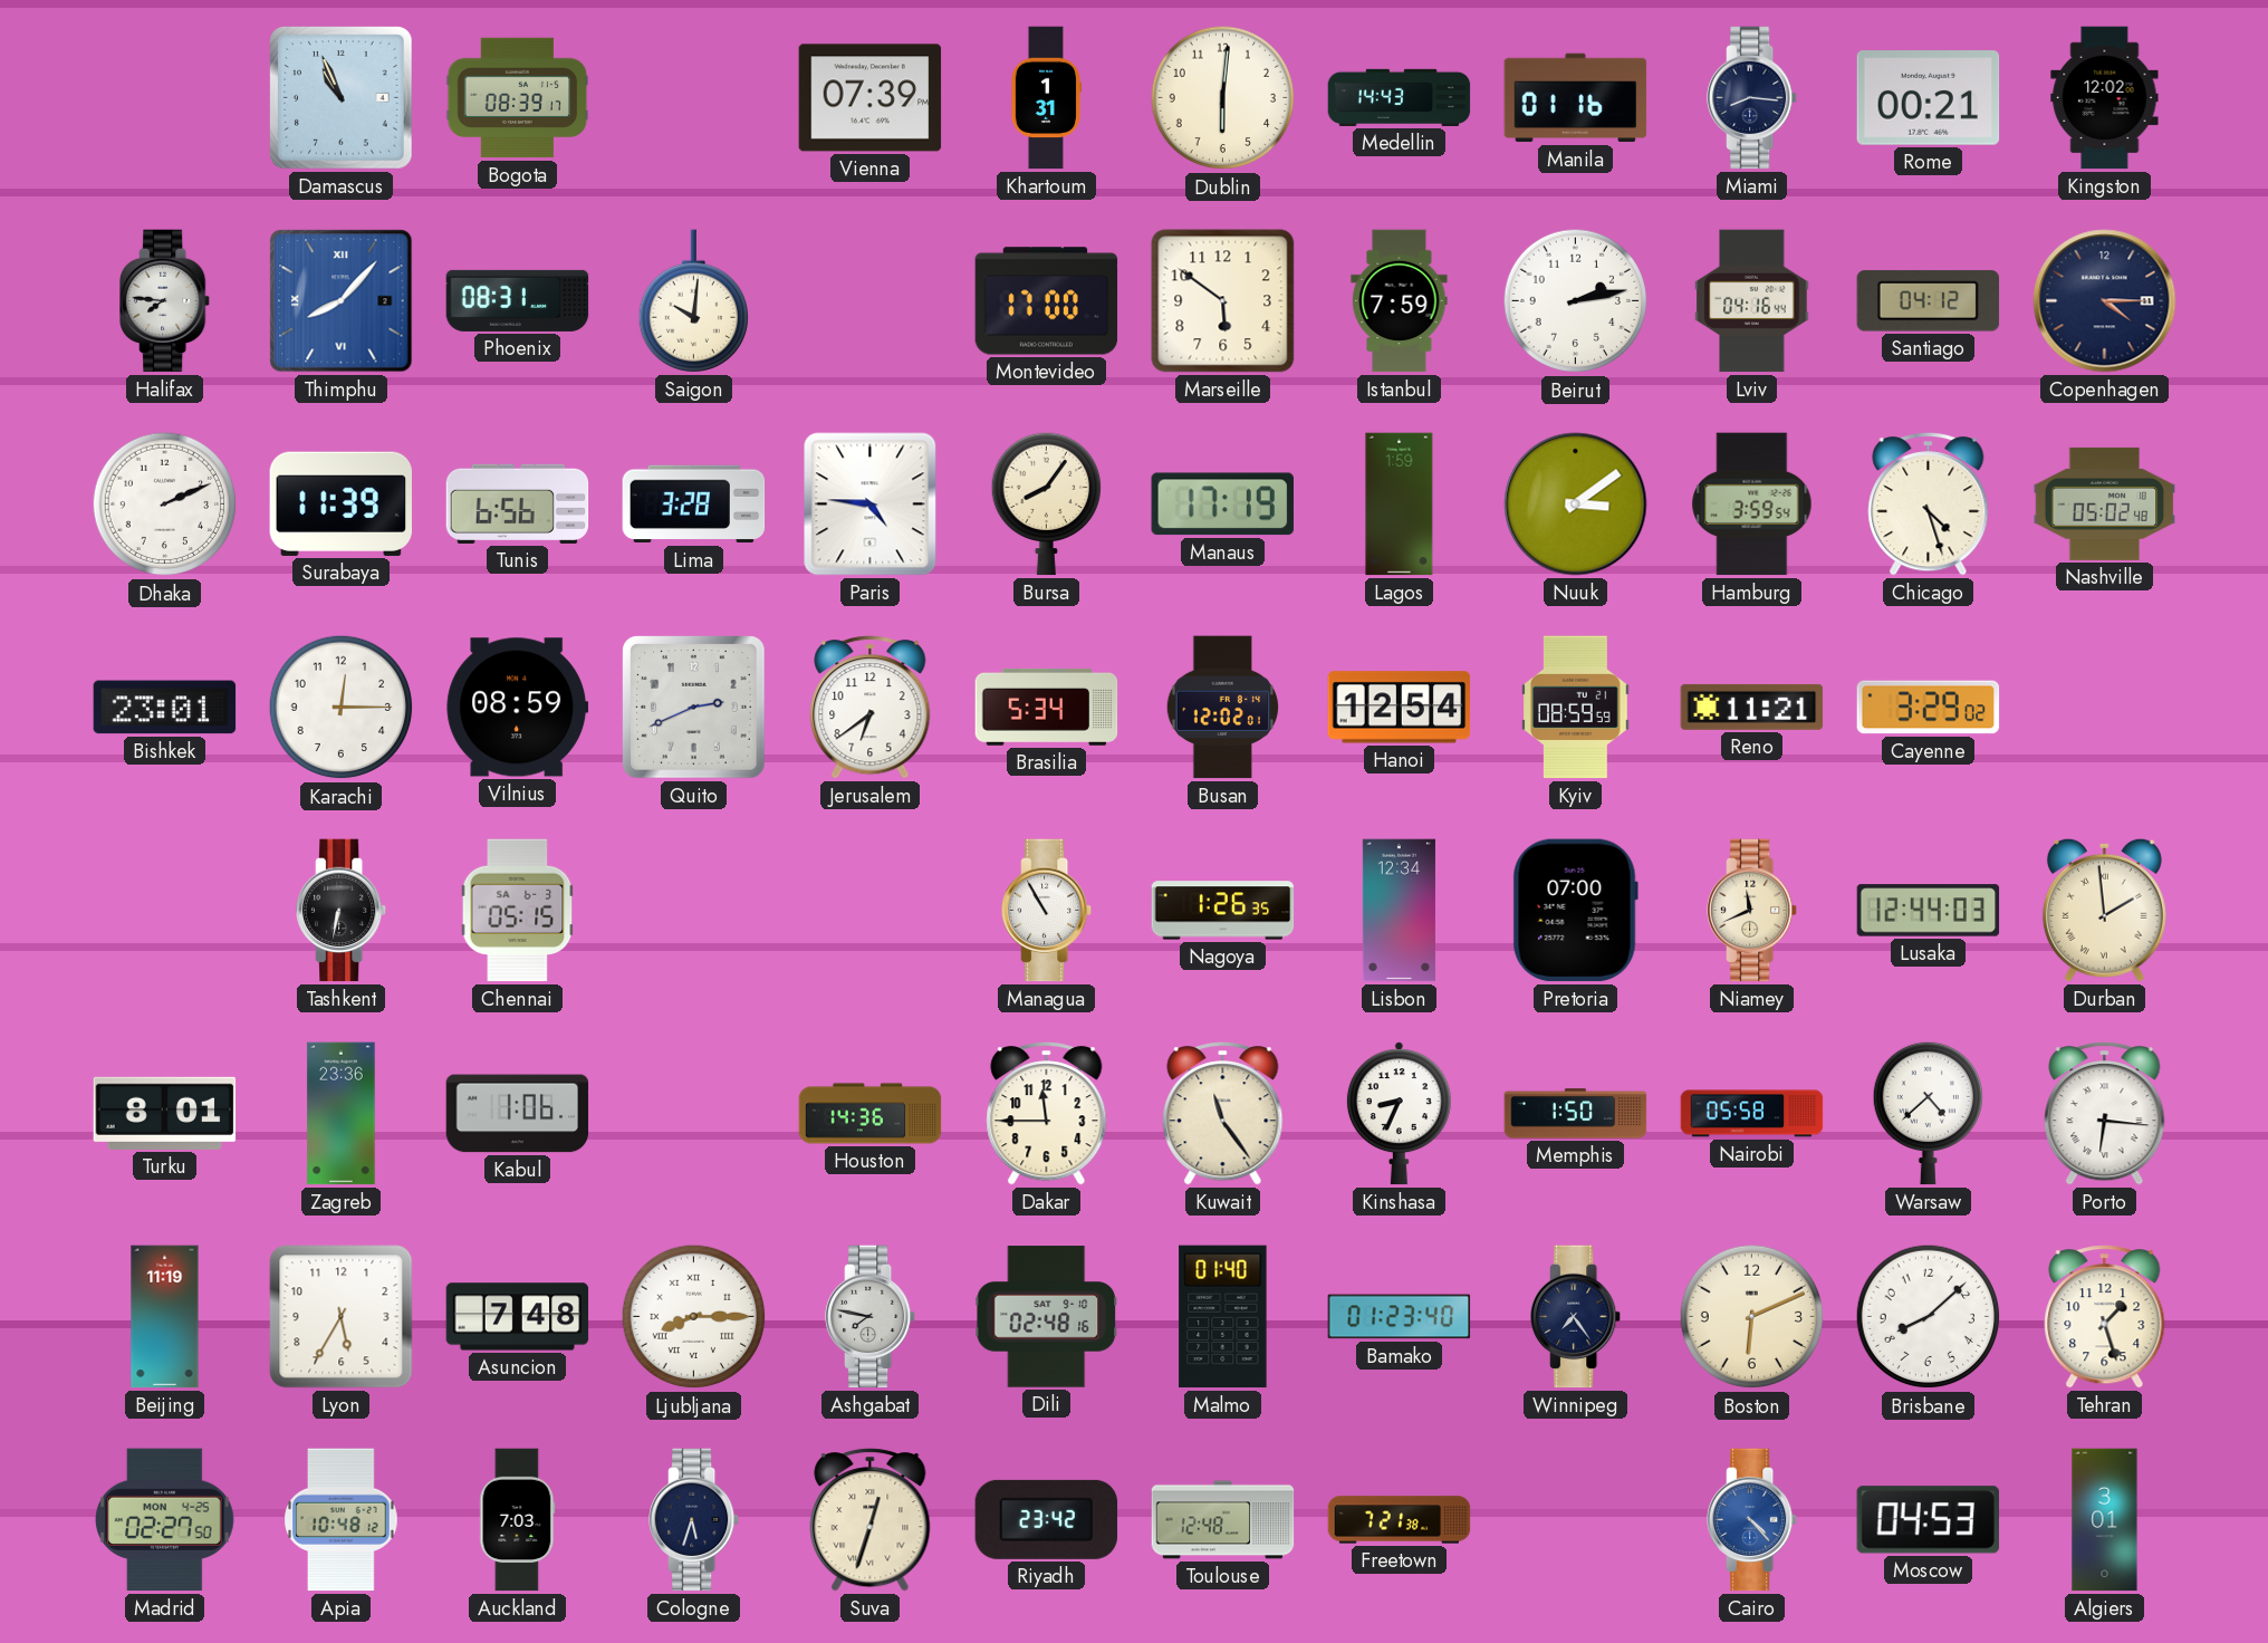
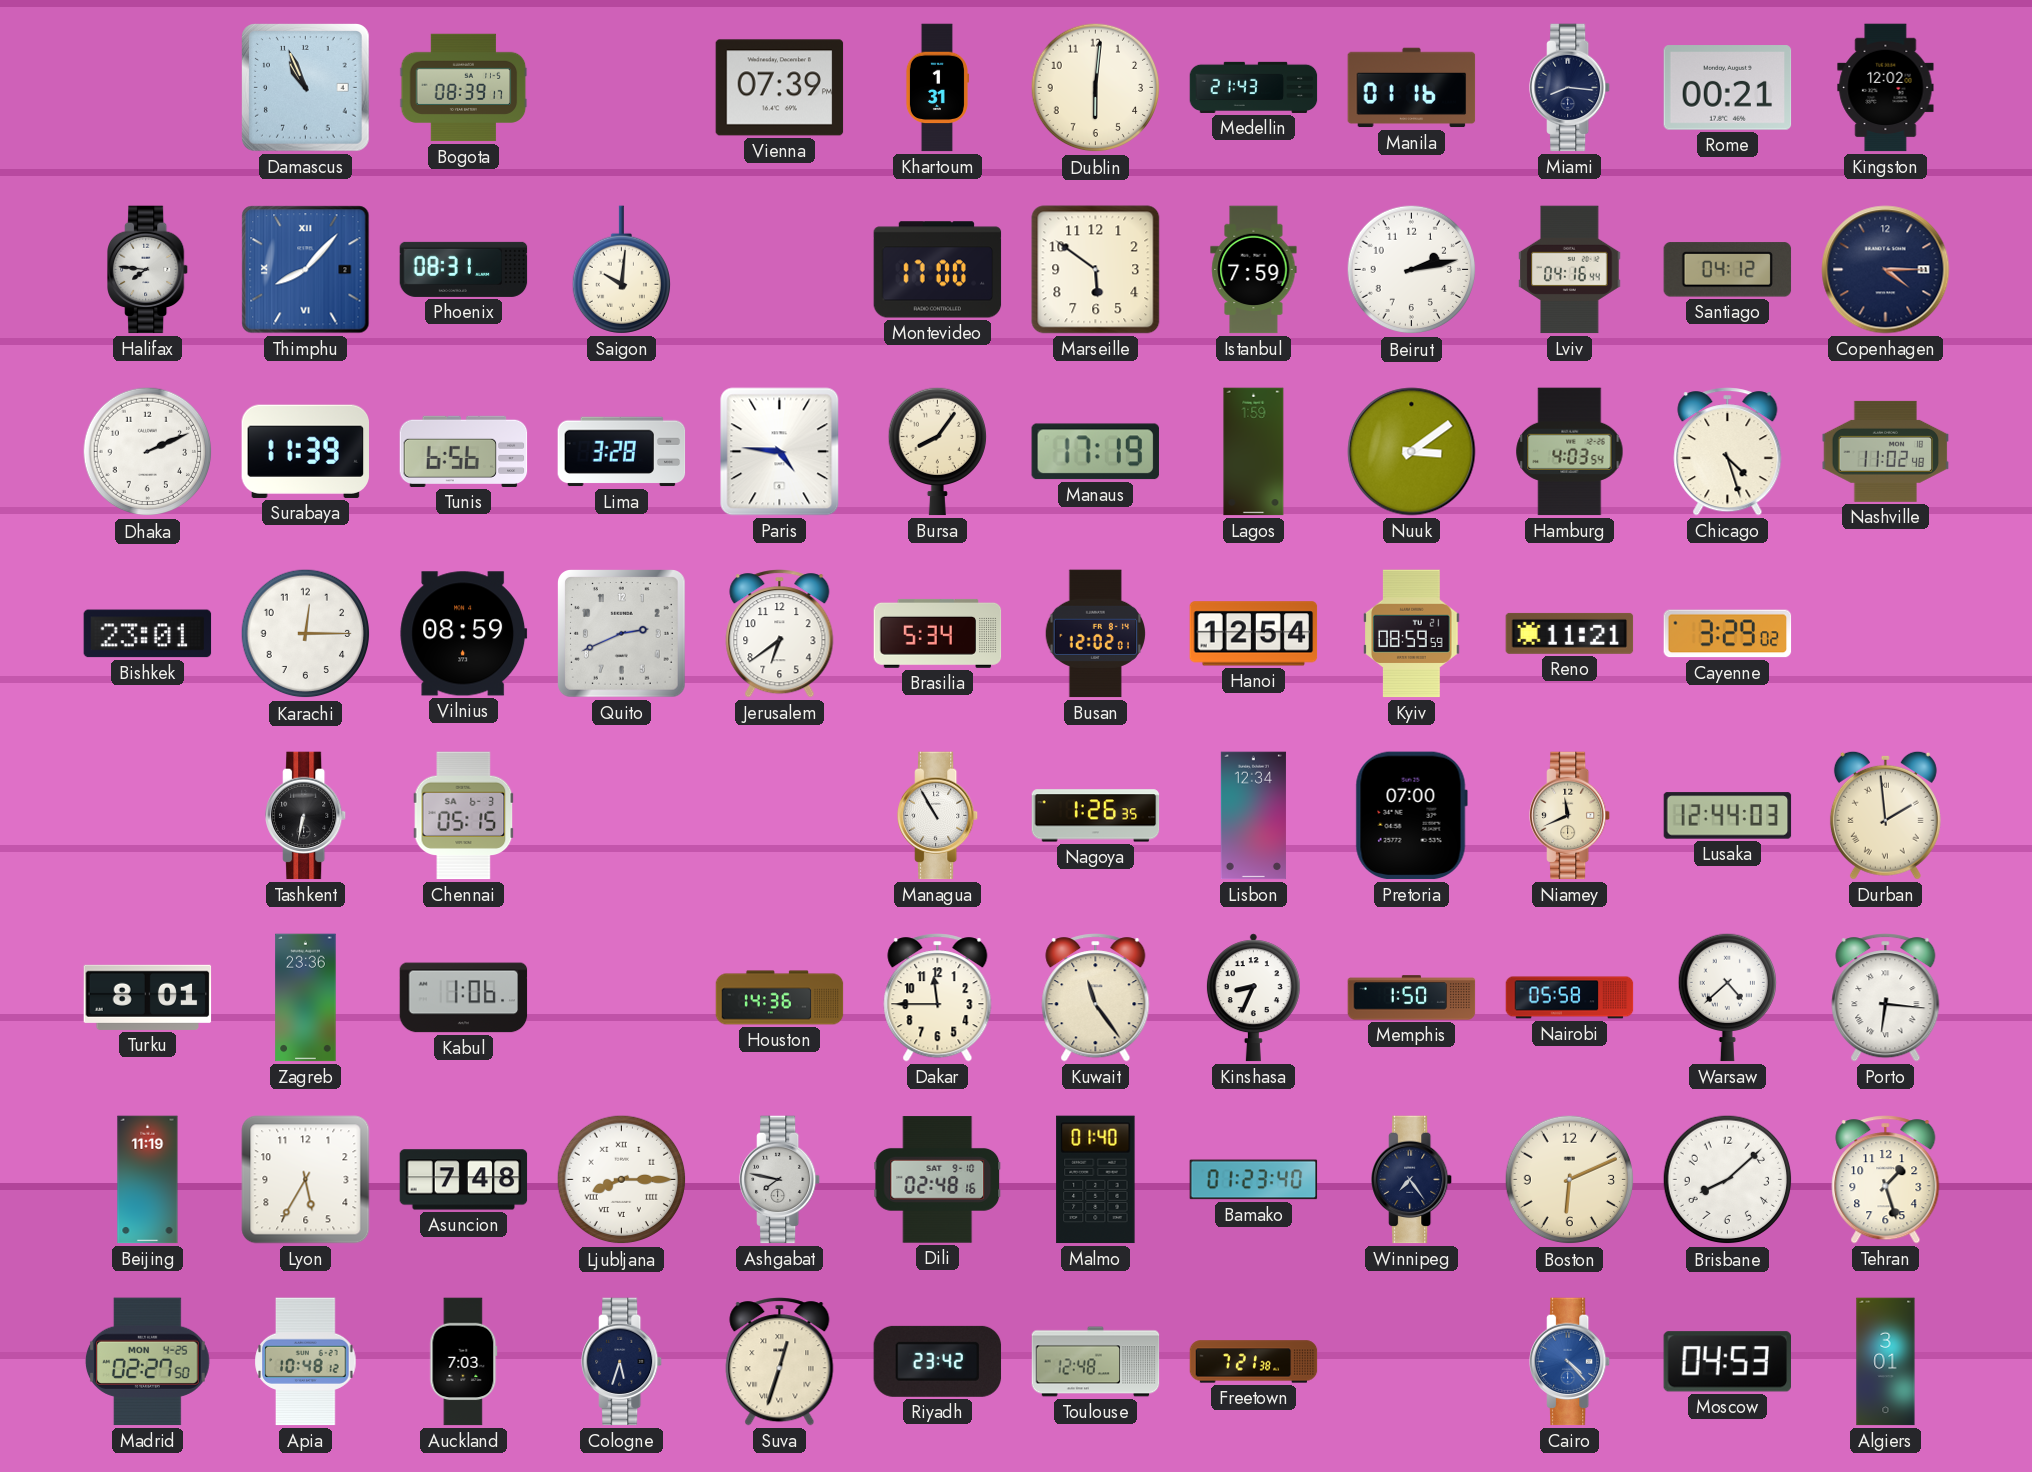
Medellin: 14:43 -> 21:43
Hamburg: 3:59 -> 4:03
Nashville: 05:02 -> 11:02
